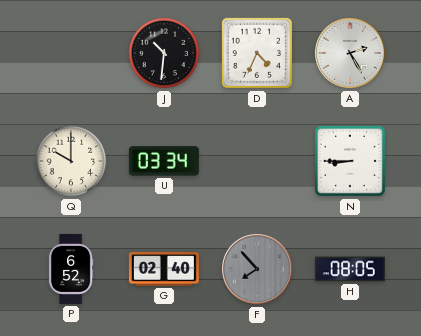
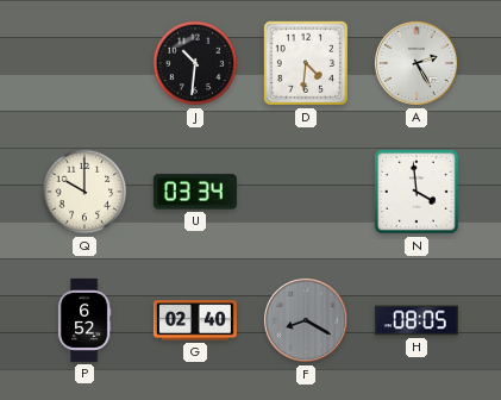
D: 4:34 -> 4:31
N: 8:45 -> 3:59
F: 7:53 -> 8:20
